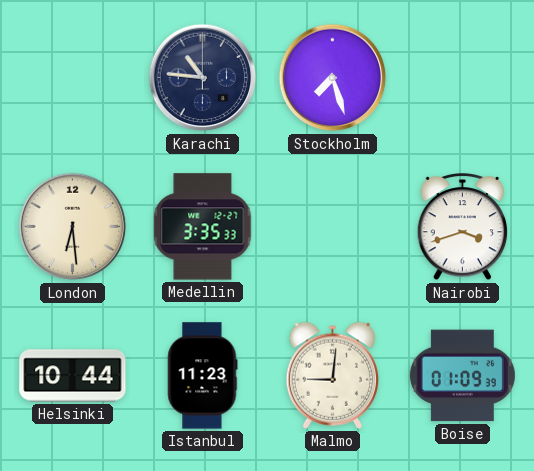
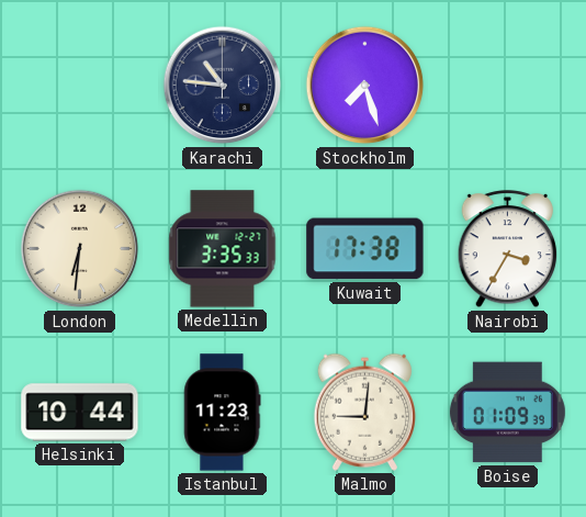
London: 6:29 -> 6:31
Kuwait: none -> 17:38
Nairobi: 3:42 -> 3:35
